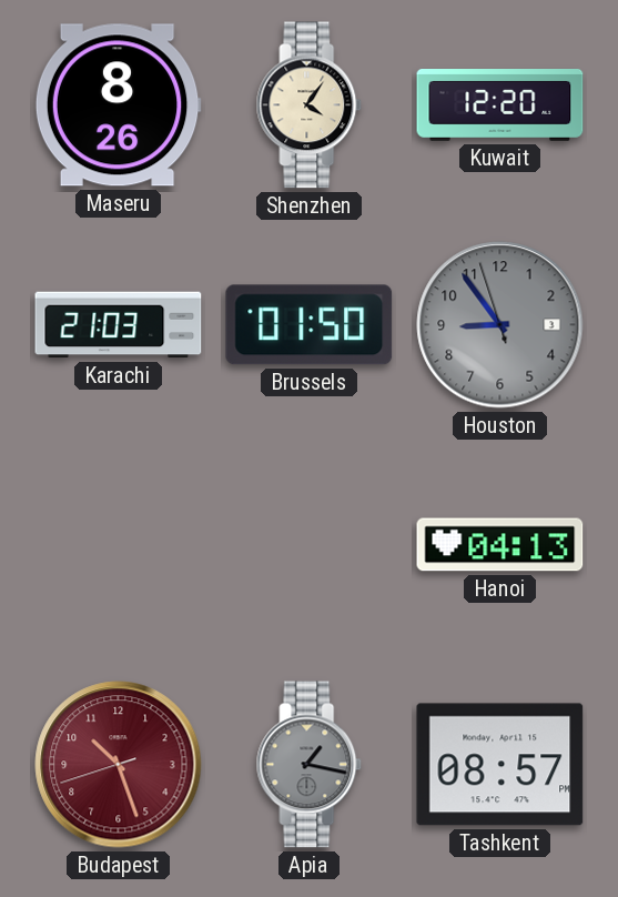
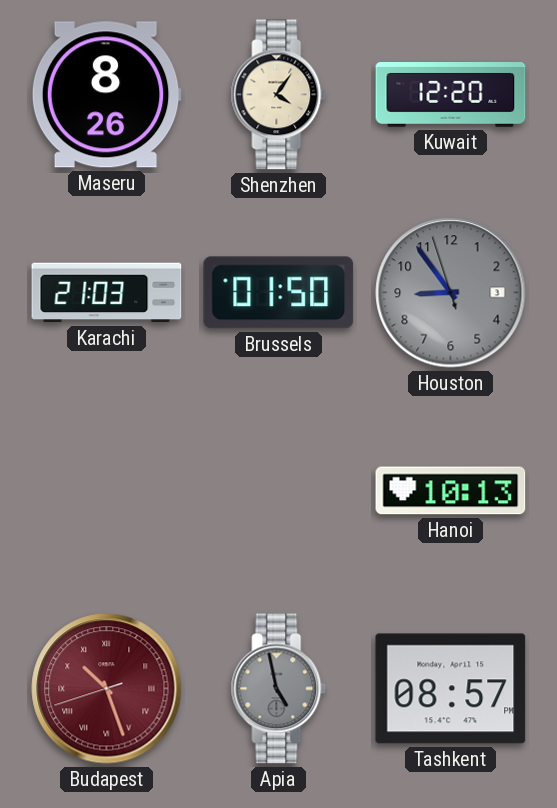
Hanoi: 04:13 -> 10:13
Budapest numerals: Arabic -> Roman
Apia: 1:17 -> 4:58
